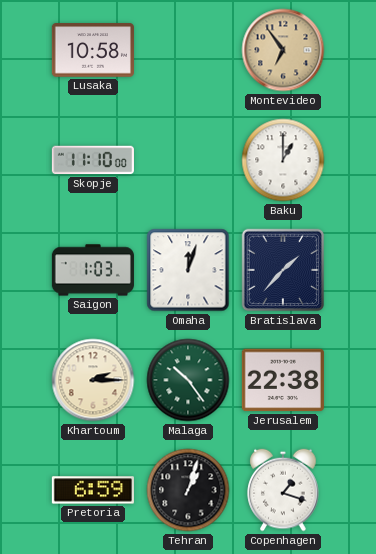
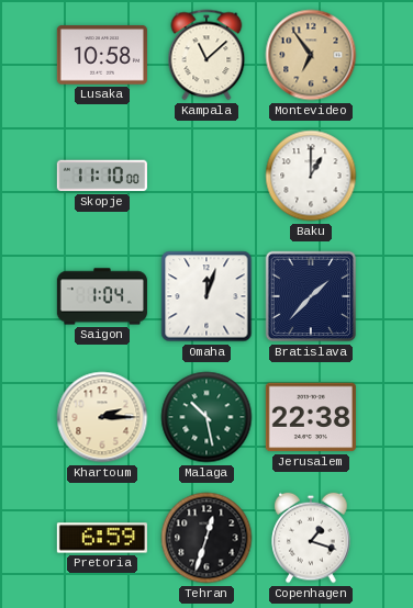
Kampala: none -> 11:08
Saigon: 1:03 -> 1:04
Malaga: 10:24 -> 10:28
Tehran: 1:03 -> 12:33
